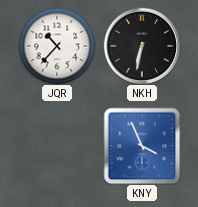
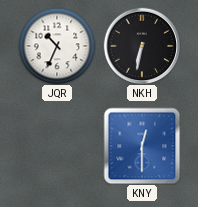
JQR: 10:37 -> 10:34
KNY: 3:56 -> 12:30
